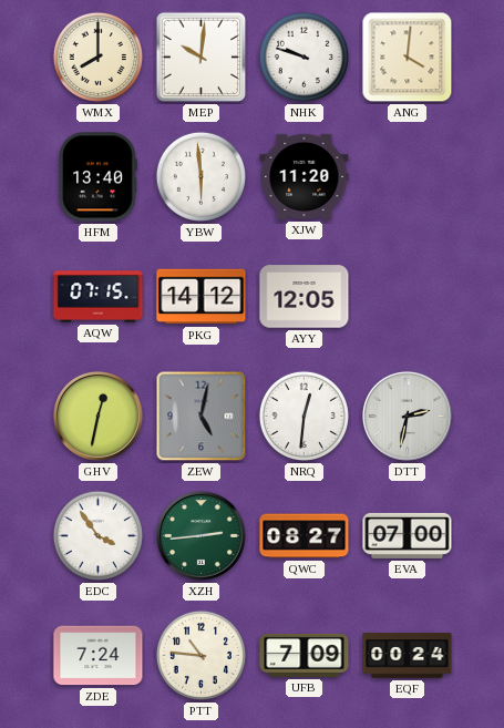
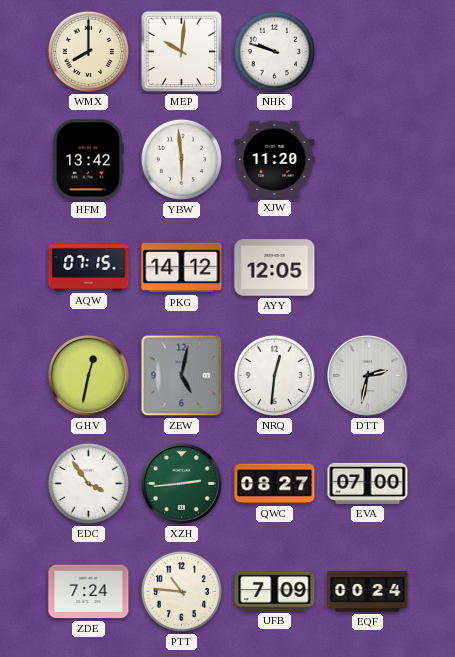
ANG: 4:01 -> none
HFM: 13:40 -> 13:42
